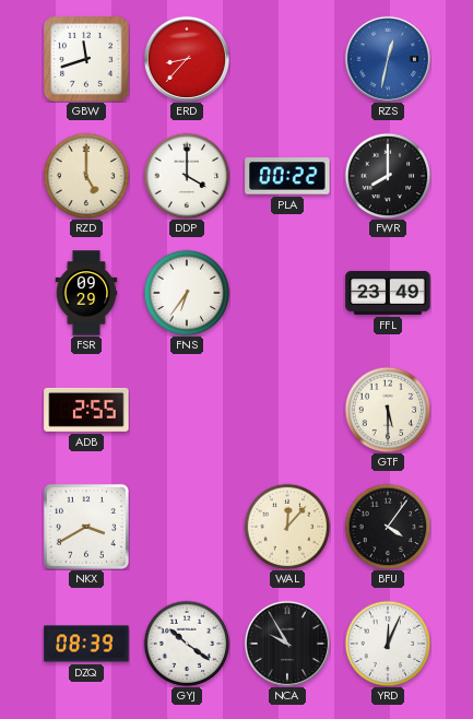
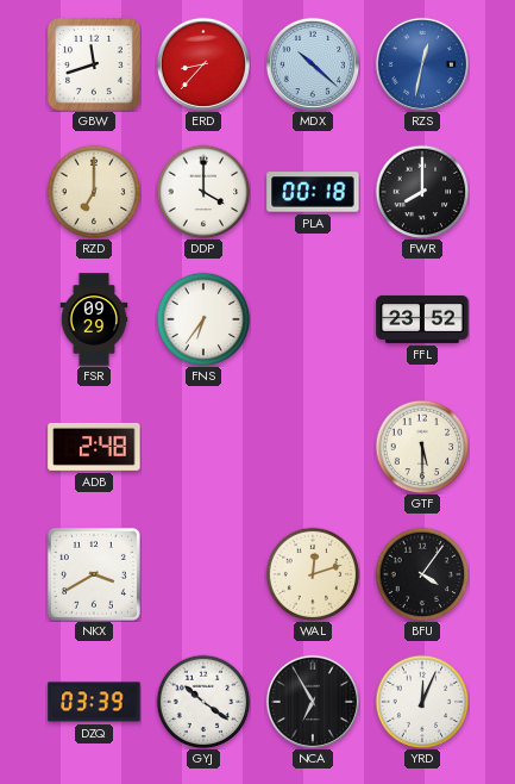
MDX: none -> 10:22
RZD: 5:00 -> 7:00
PLA: 00:22 -> 00:18
FFL: 23:49 -> 23:52
ADB: 2:55 -> 2:48
WAL: 12:07 -> 12:12
DZQ: 08:39 -> 03:39
NCA: 9:55 -> 6:55
